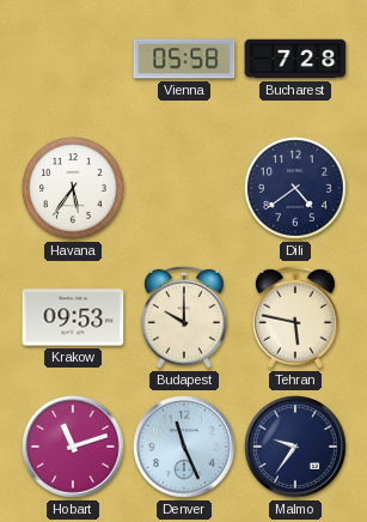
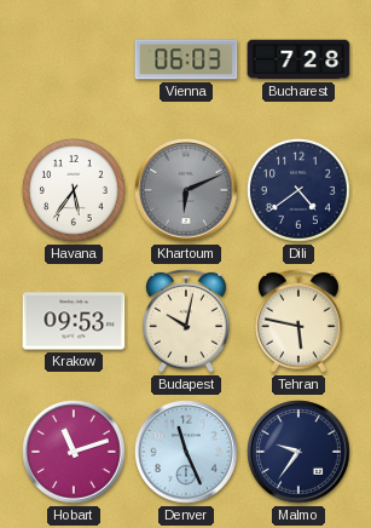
Vienna: 05:58 -> 06:03
Khartoum: none -> 6:11
Budapest: 10:00 -> 10:02
